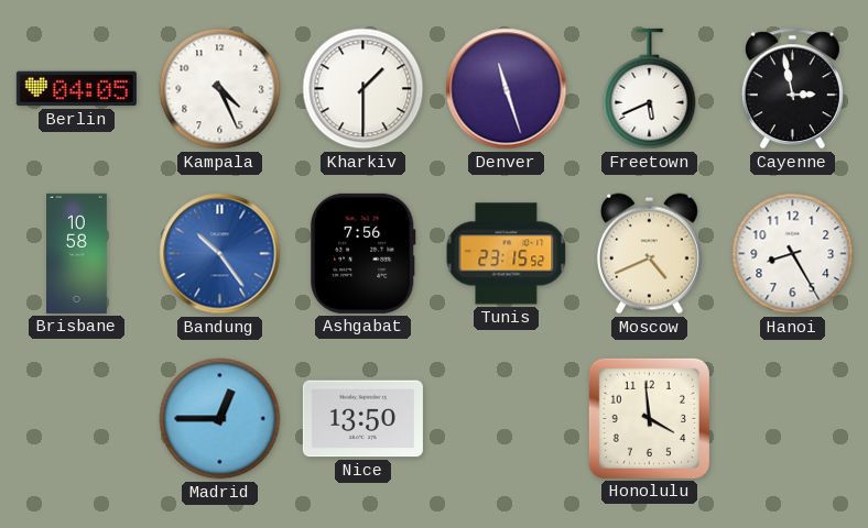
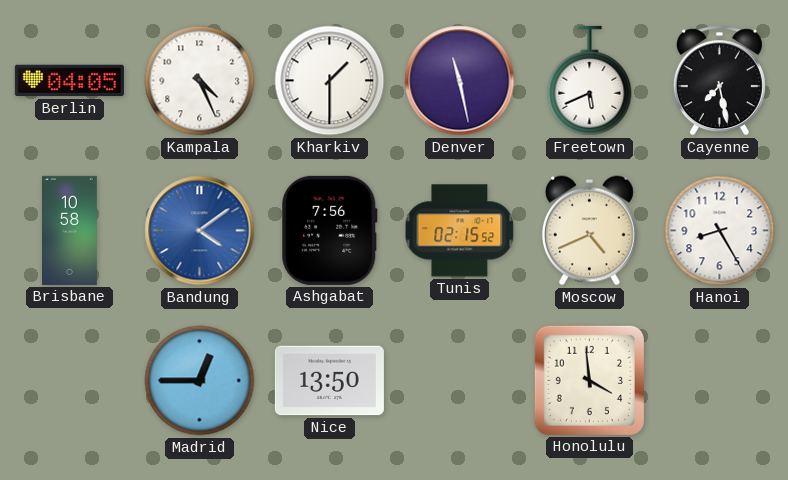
Denver: 11:27 -> 11:28
Cayenne: 2:58 -> 7:28
Bandung: 10:24 -> 4:09
Tunis: 23:15 -> 02:15
